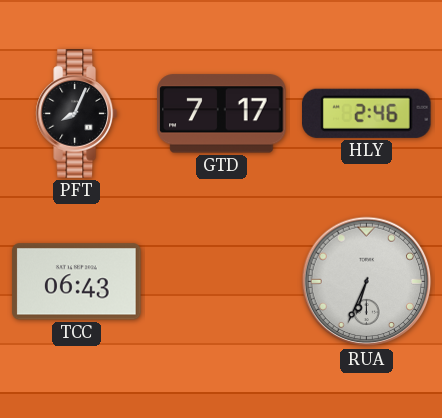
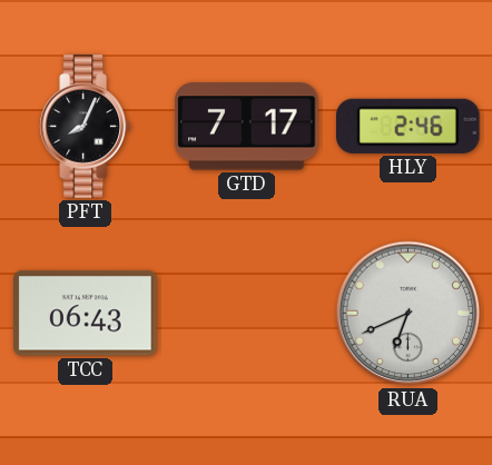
RUA: 6:34 -> 6:41
